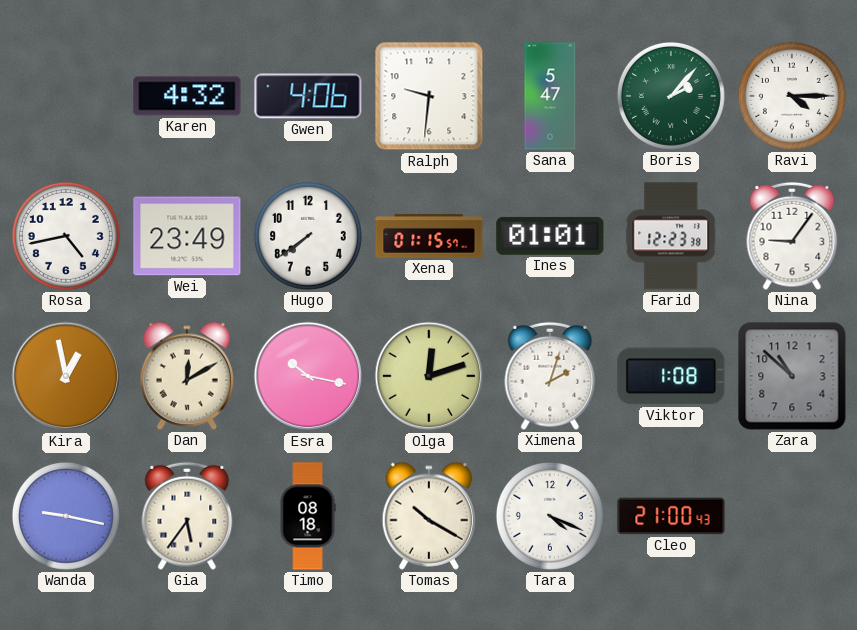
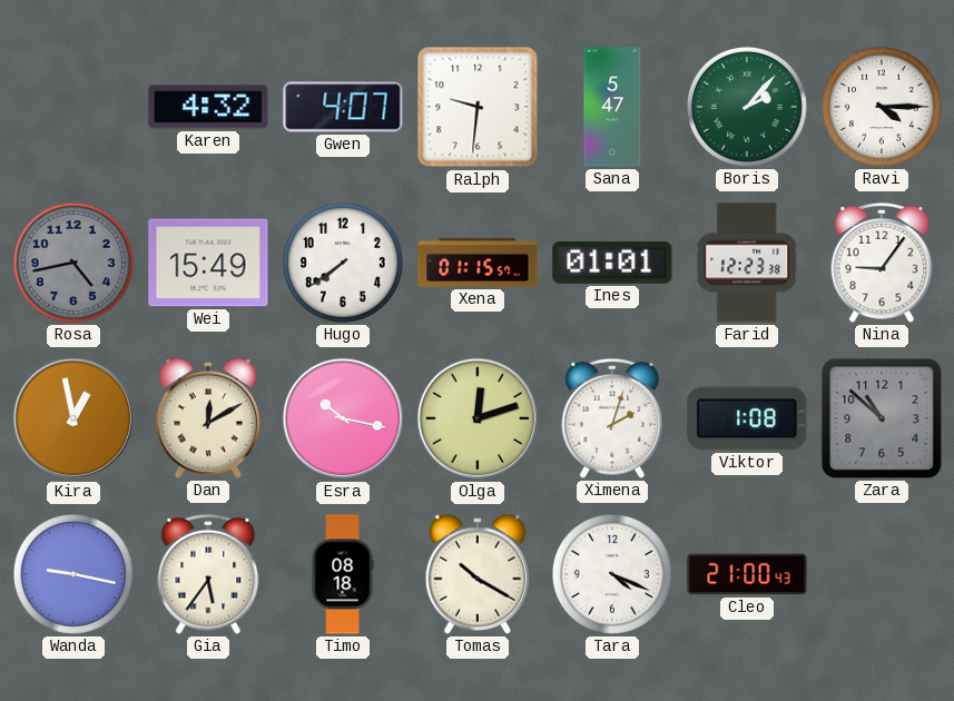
Gwen: 4:06 -> 4:07
Rosa dial: white -> grey
Wei: 23:49 -> 15:49
